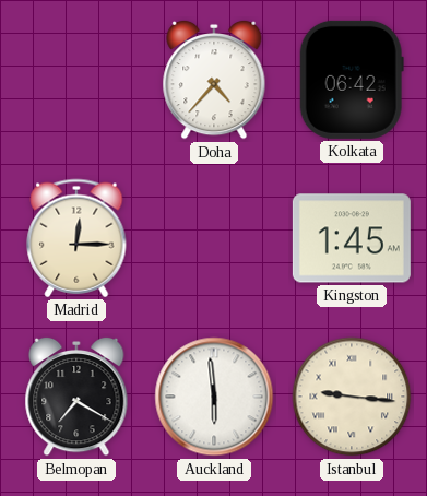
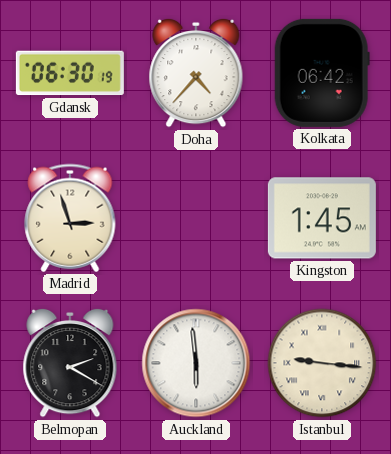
Gdansk: none -> 06:30
Madrid: 12:15 -> 2:57
Belmopan: 7:20 -> 2:20
